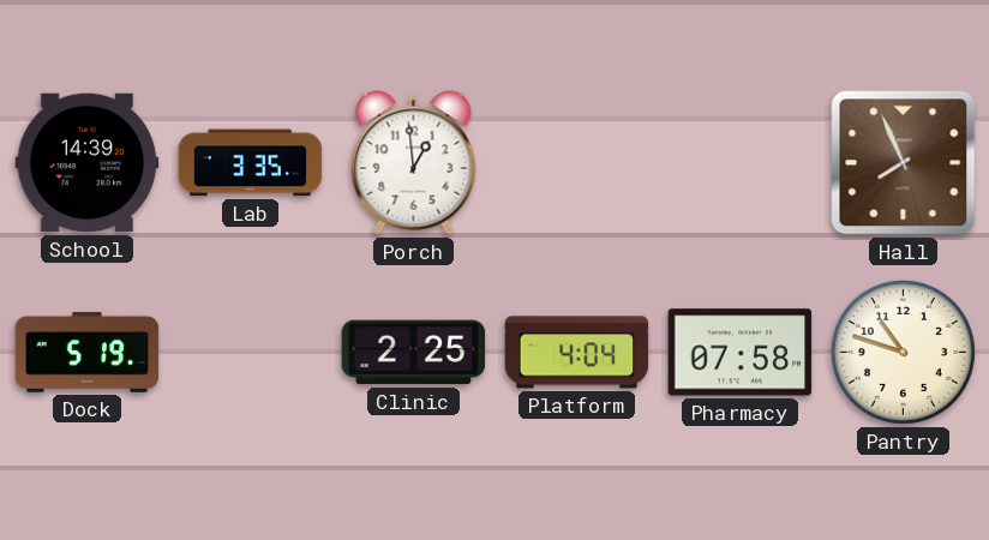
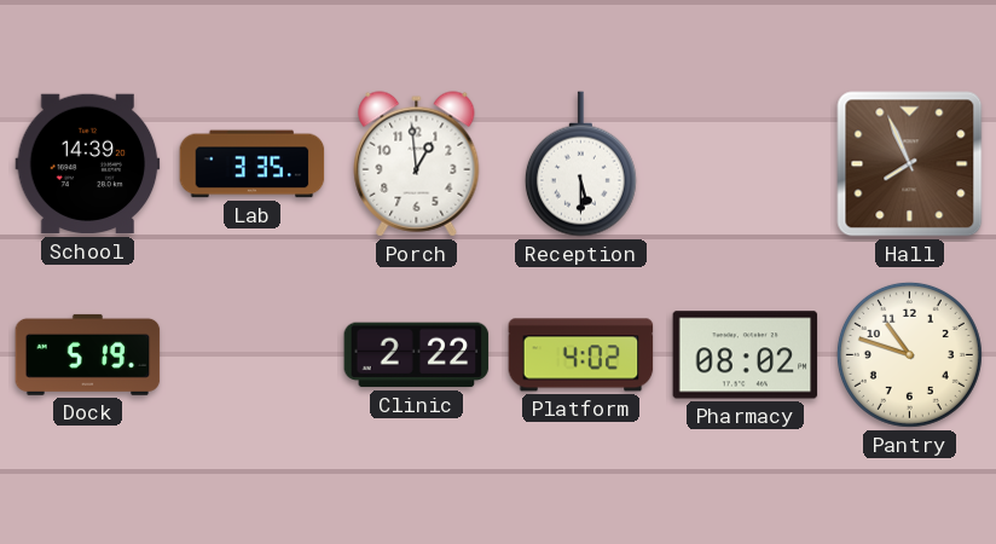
Reception: none -> 5:30
Clinic: 2:25 -> 2:22
Platform: 4:04 -> 4:02
Pharmacy: 07:58 -> 08:02
